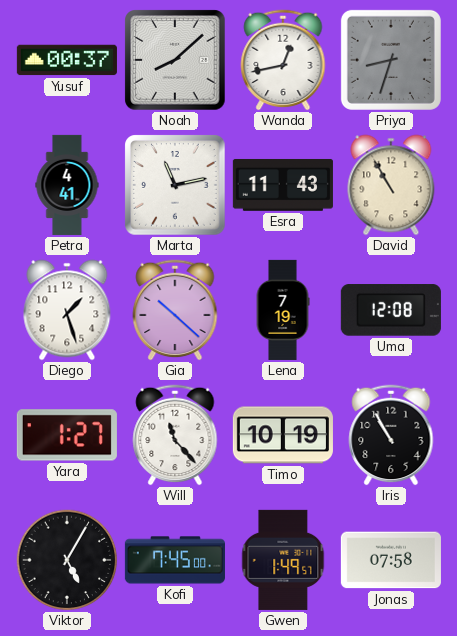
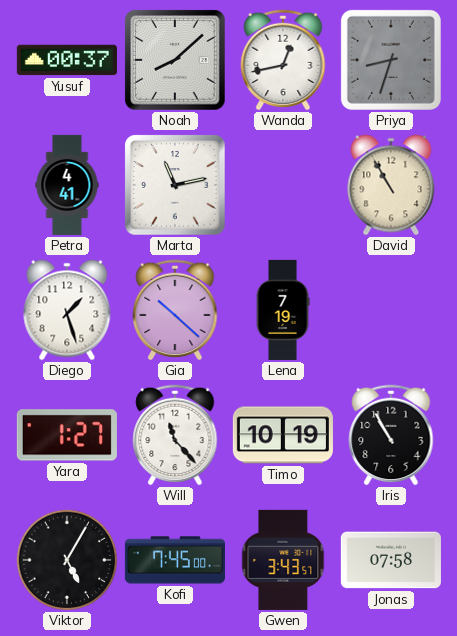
Esra: 11:43 -> none
Uma: 12:08 -> none
Gwen: 1:49 -> 3:43
